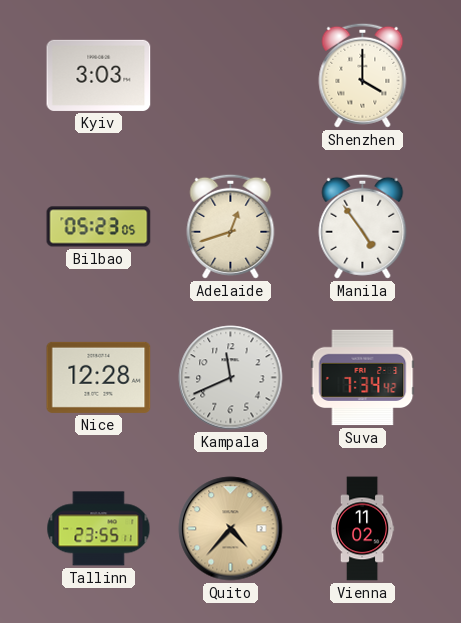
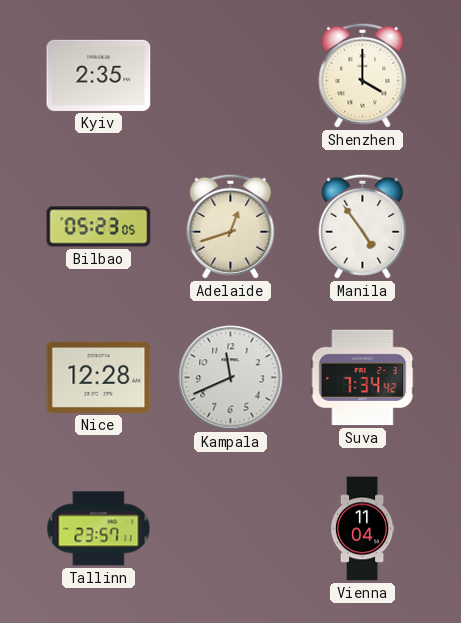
Kyiv: 3:03 -> 2:35
Tallinn: 23:55 -> 23:57
Quito: 4:37 -> none
Vienna: 11:02 -> 11:04
